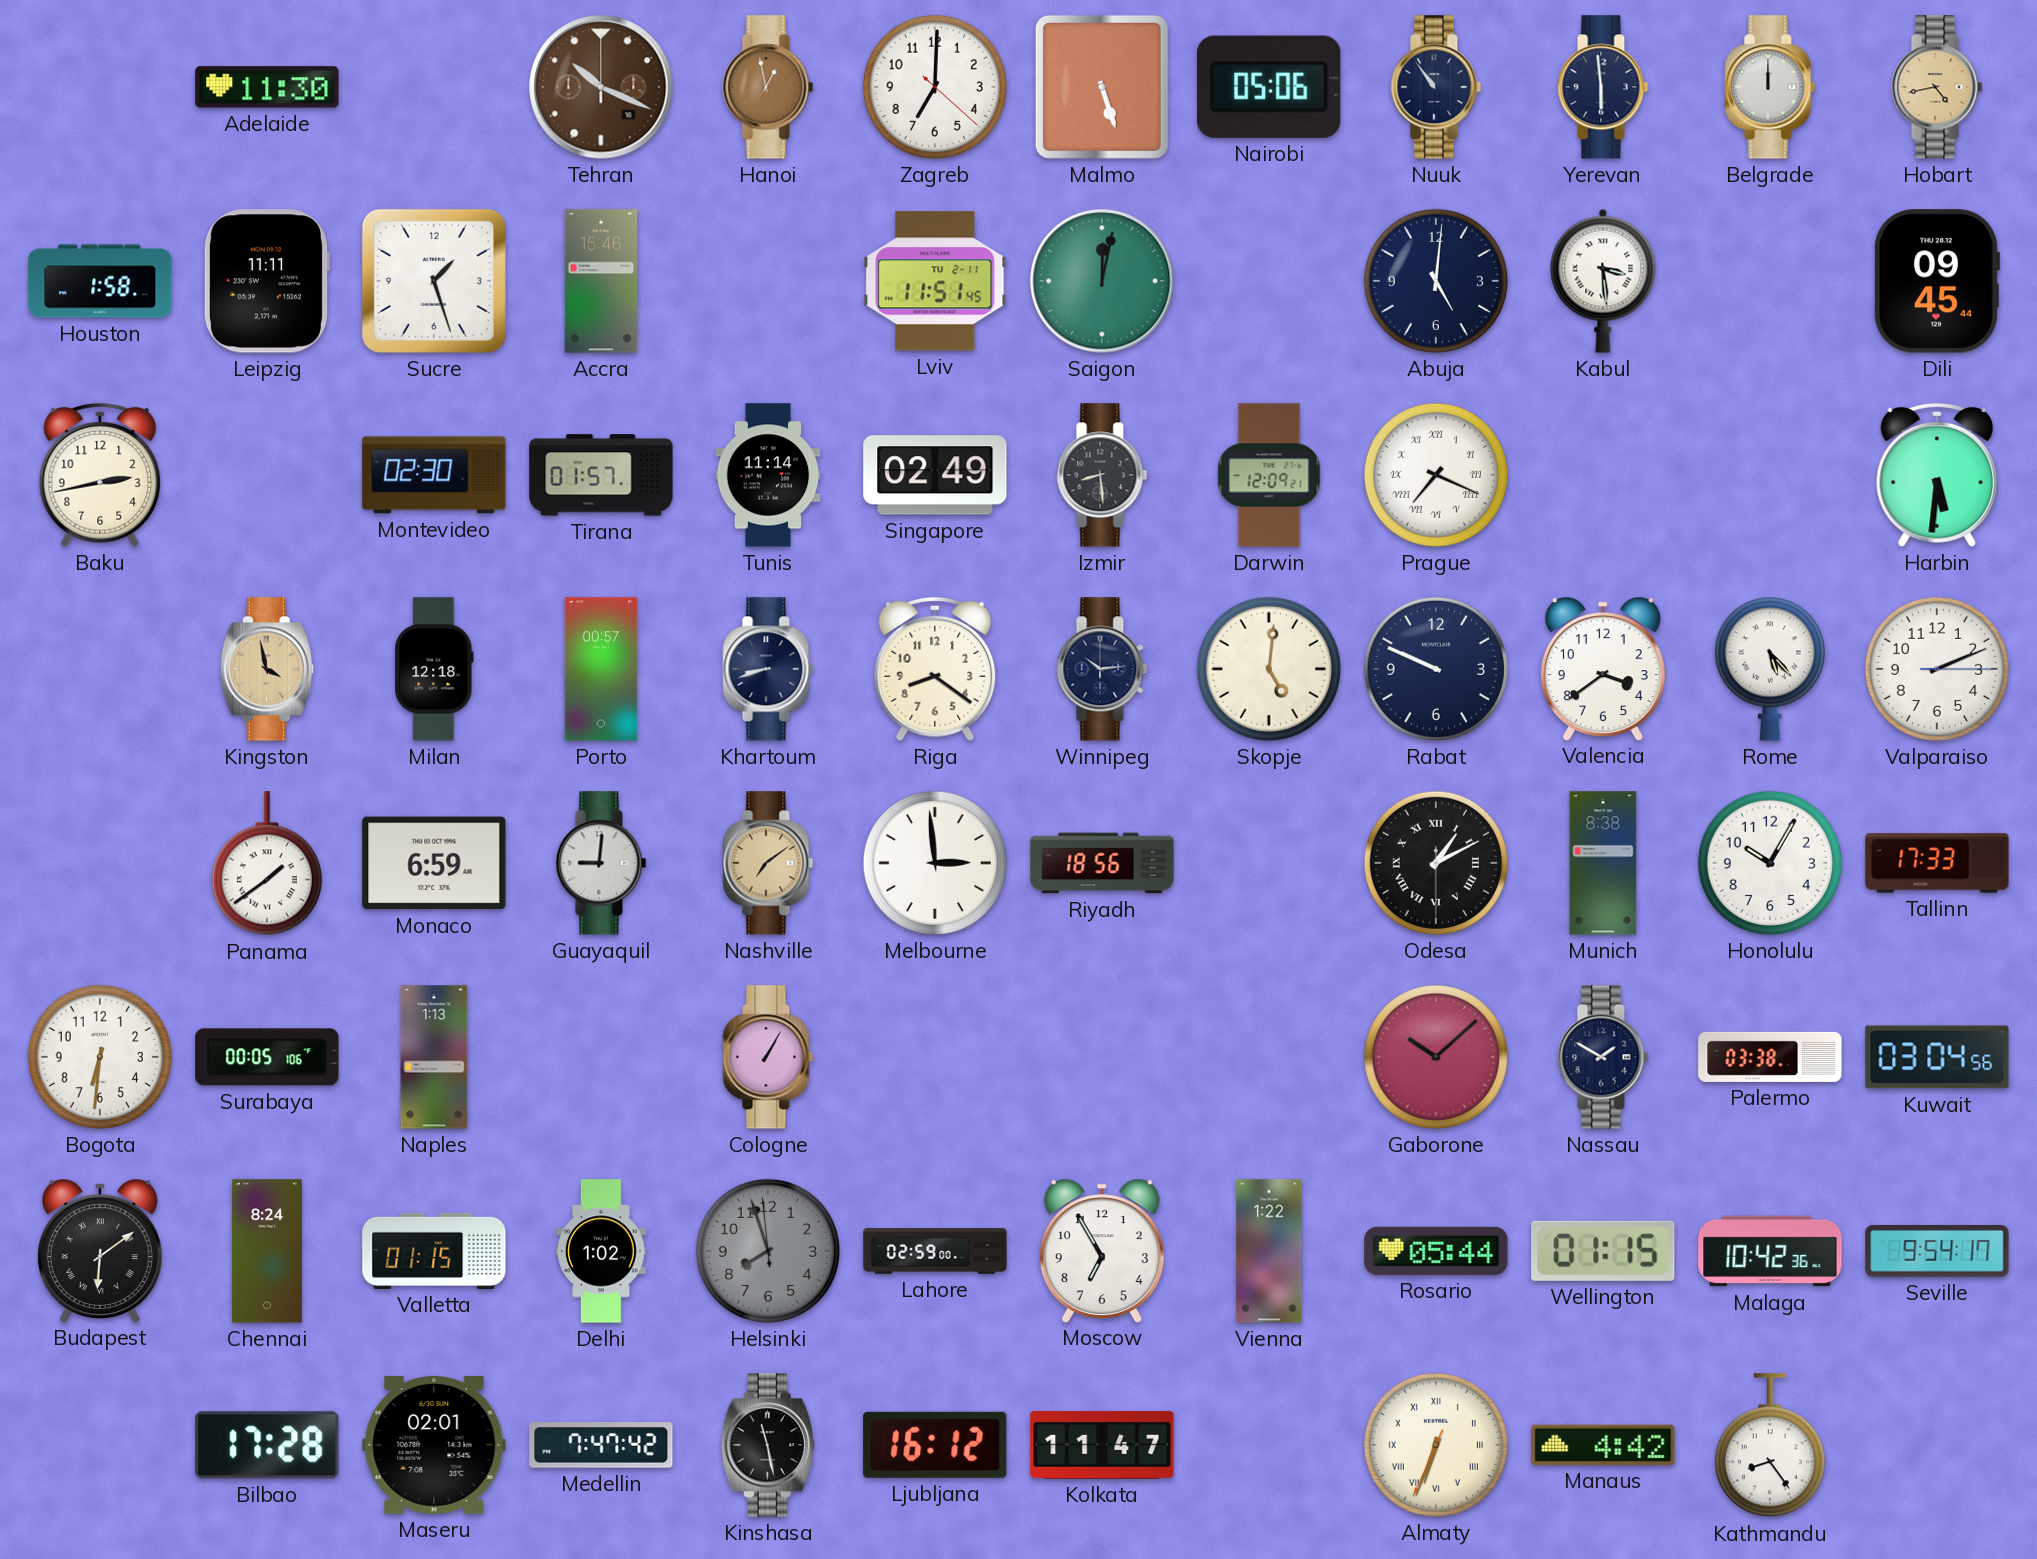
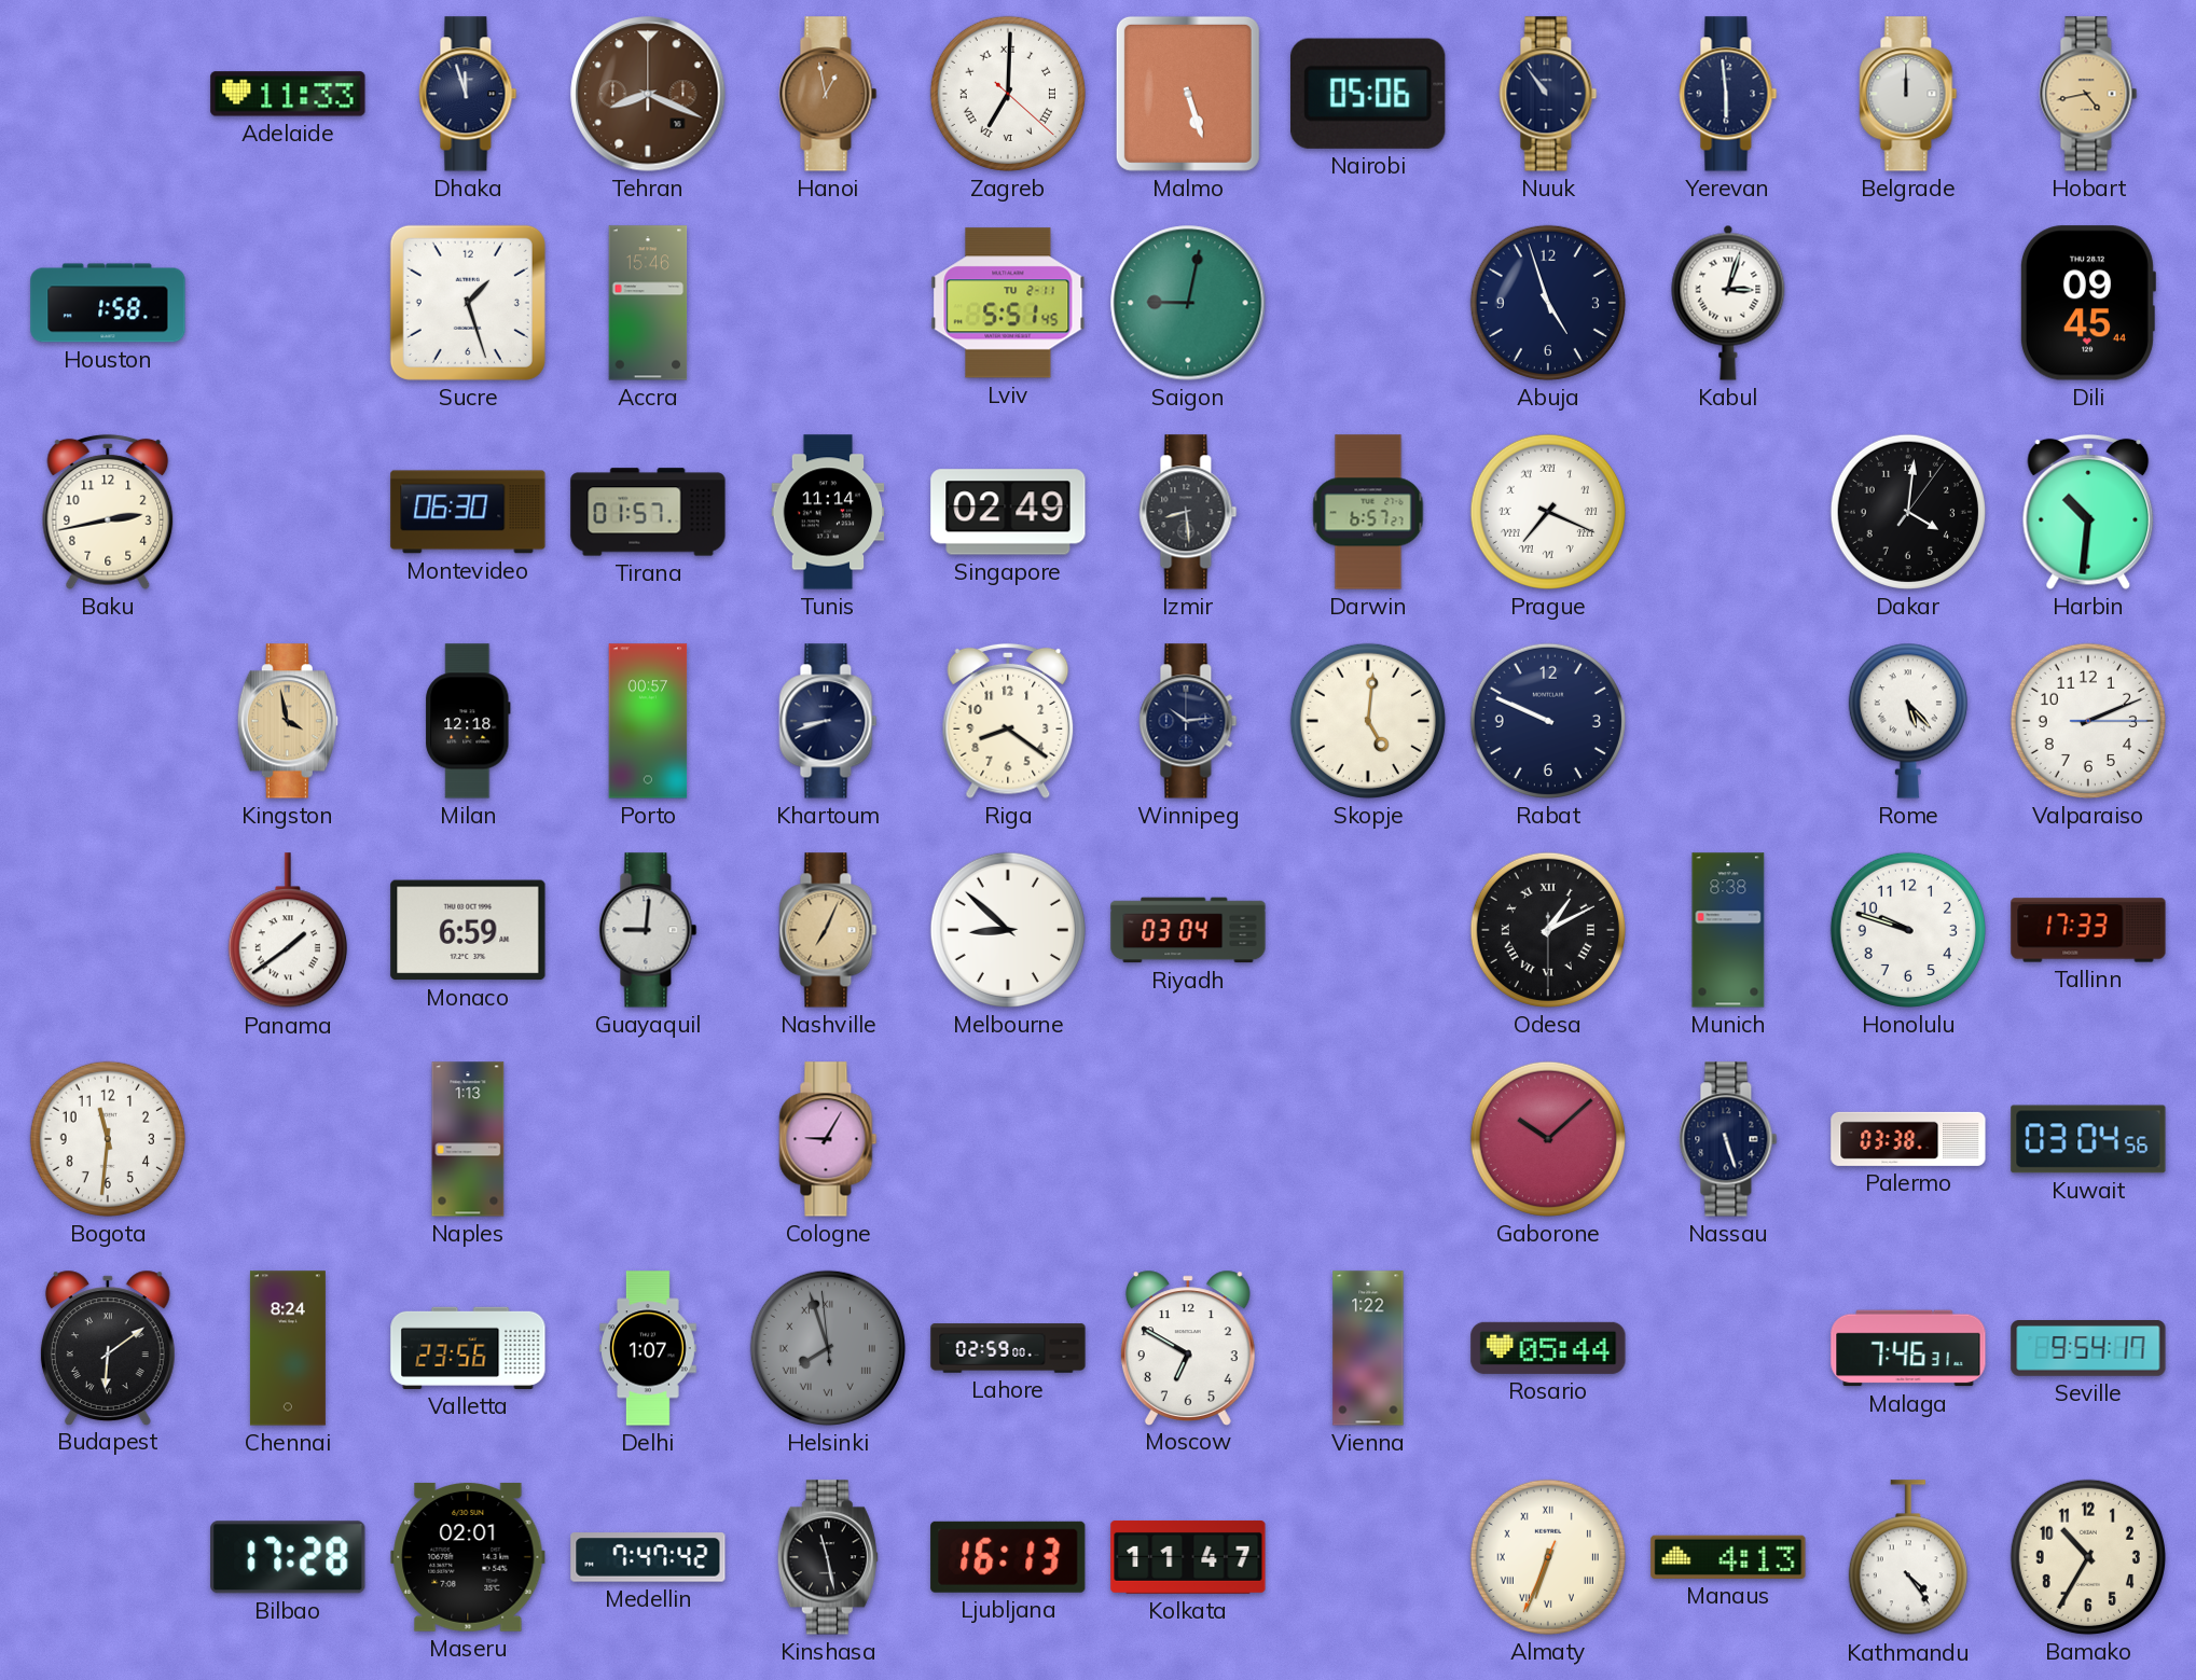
Adelaide: 11:30 -> 11:33
Dhaka: none -> 11:57
Tehran: 10:19 -> 8:19
Zagreb numerals: Arabic -> Roman
Leipzig: 11:11 -> none
Lviv: 11:51 -> 5:51
Saigon: 12:02 -> 9:02
Abuja: 5:01 -> 4:57
Kabul: 3:29 -> 3:03
Montevideo: 02:30 -> 06:30
Darwin: 12:09 -> 6:57
Dakar: none -> 4:01
Harbin: 5:31 -> 10:31
Valencia: 3:39 -> none
Nashville: 7:09 -> 7:04
Melbourne: 2:59 -> 8:52
Riyadh: 18:56 -> 03:04
Honolulu: 10:05 -> 9:48
Bogota: 6:31 -> 11:31
Surabaya: 00:05 -> none
Cologne: 1:05 -> 9:05
Nassau: 1:50 -> 5:27
Valletta: 01:15 -> 23:56
Delhi: 1:02 -> 1:07
Helsinki numerals: Arabic -> Roman
Moscow: 6:55 -> 6:50
Wellington: 01:15 -> none
Malaga: 10:42 -> 7:46
Ljubljana: 16:12 -> 16:13
Manaus: 4:42 -> 4:13
Kathmandu: 8:24 -> 4:24
Bamako: none -> 10:35
